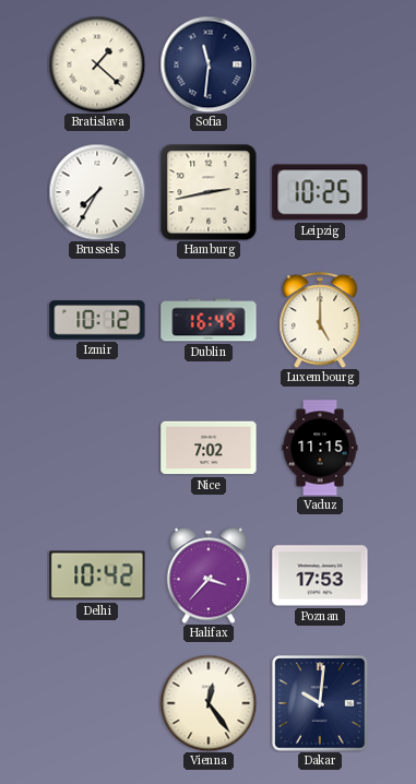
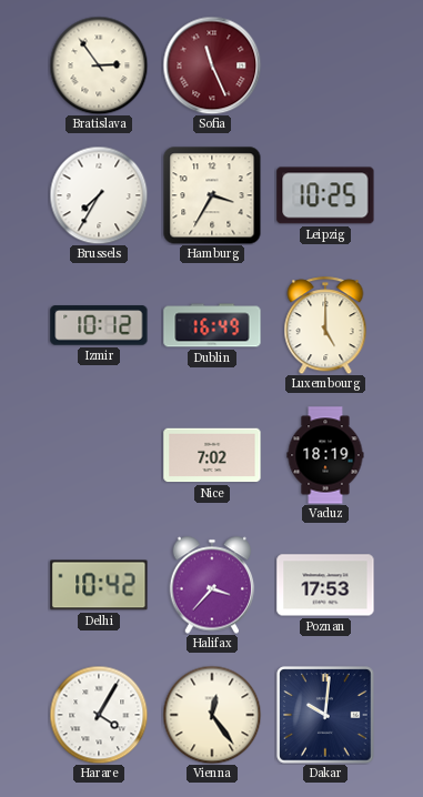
Bratislava: 1:22 -> 2:54
Sofia: 11:31 -> 11:26
Sofia dial: navy -> burgundy
Hamburg: 2:43 -> 3:35
Vaduz: 11:15 -> 18:19
Harare: none -> 4:05
